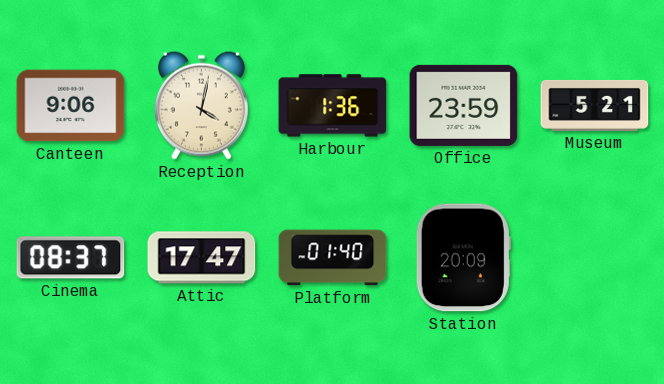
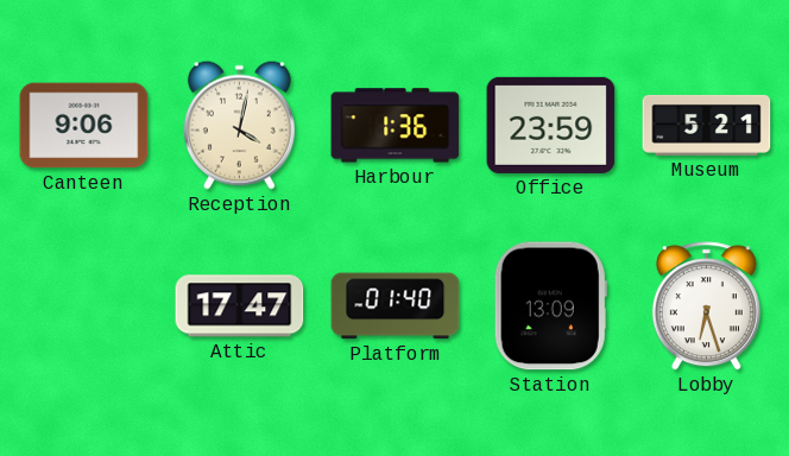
Cinema: 08:37 -> none
Station: 20:09 -> 13:09
Lobby: none -> 6:27
